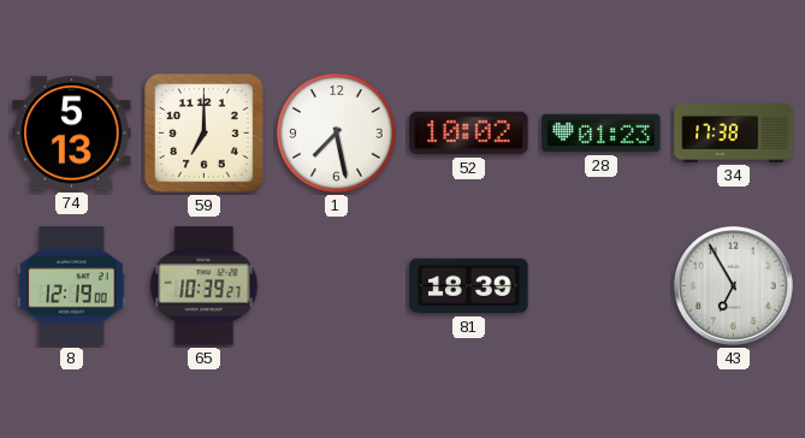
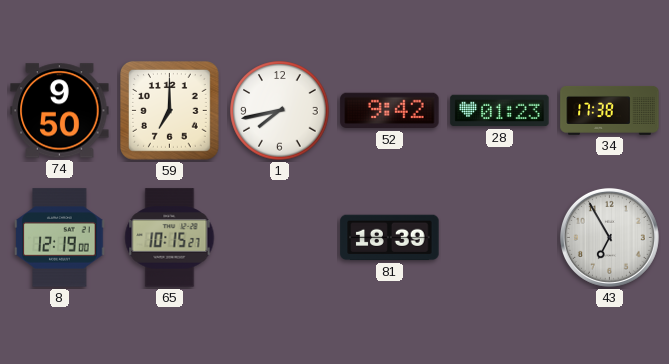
74: 5:13 -> 9:50
1: 7:28 -> 7:43
52: 10:02 -> 9:42
65: 10:39 -> 10:15
